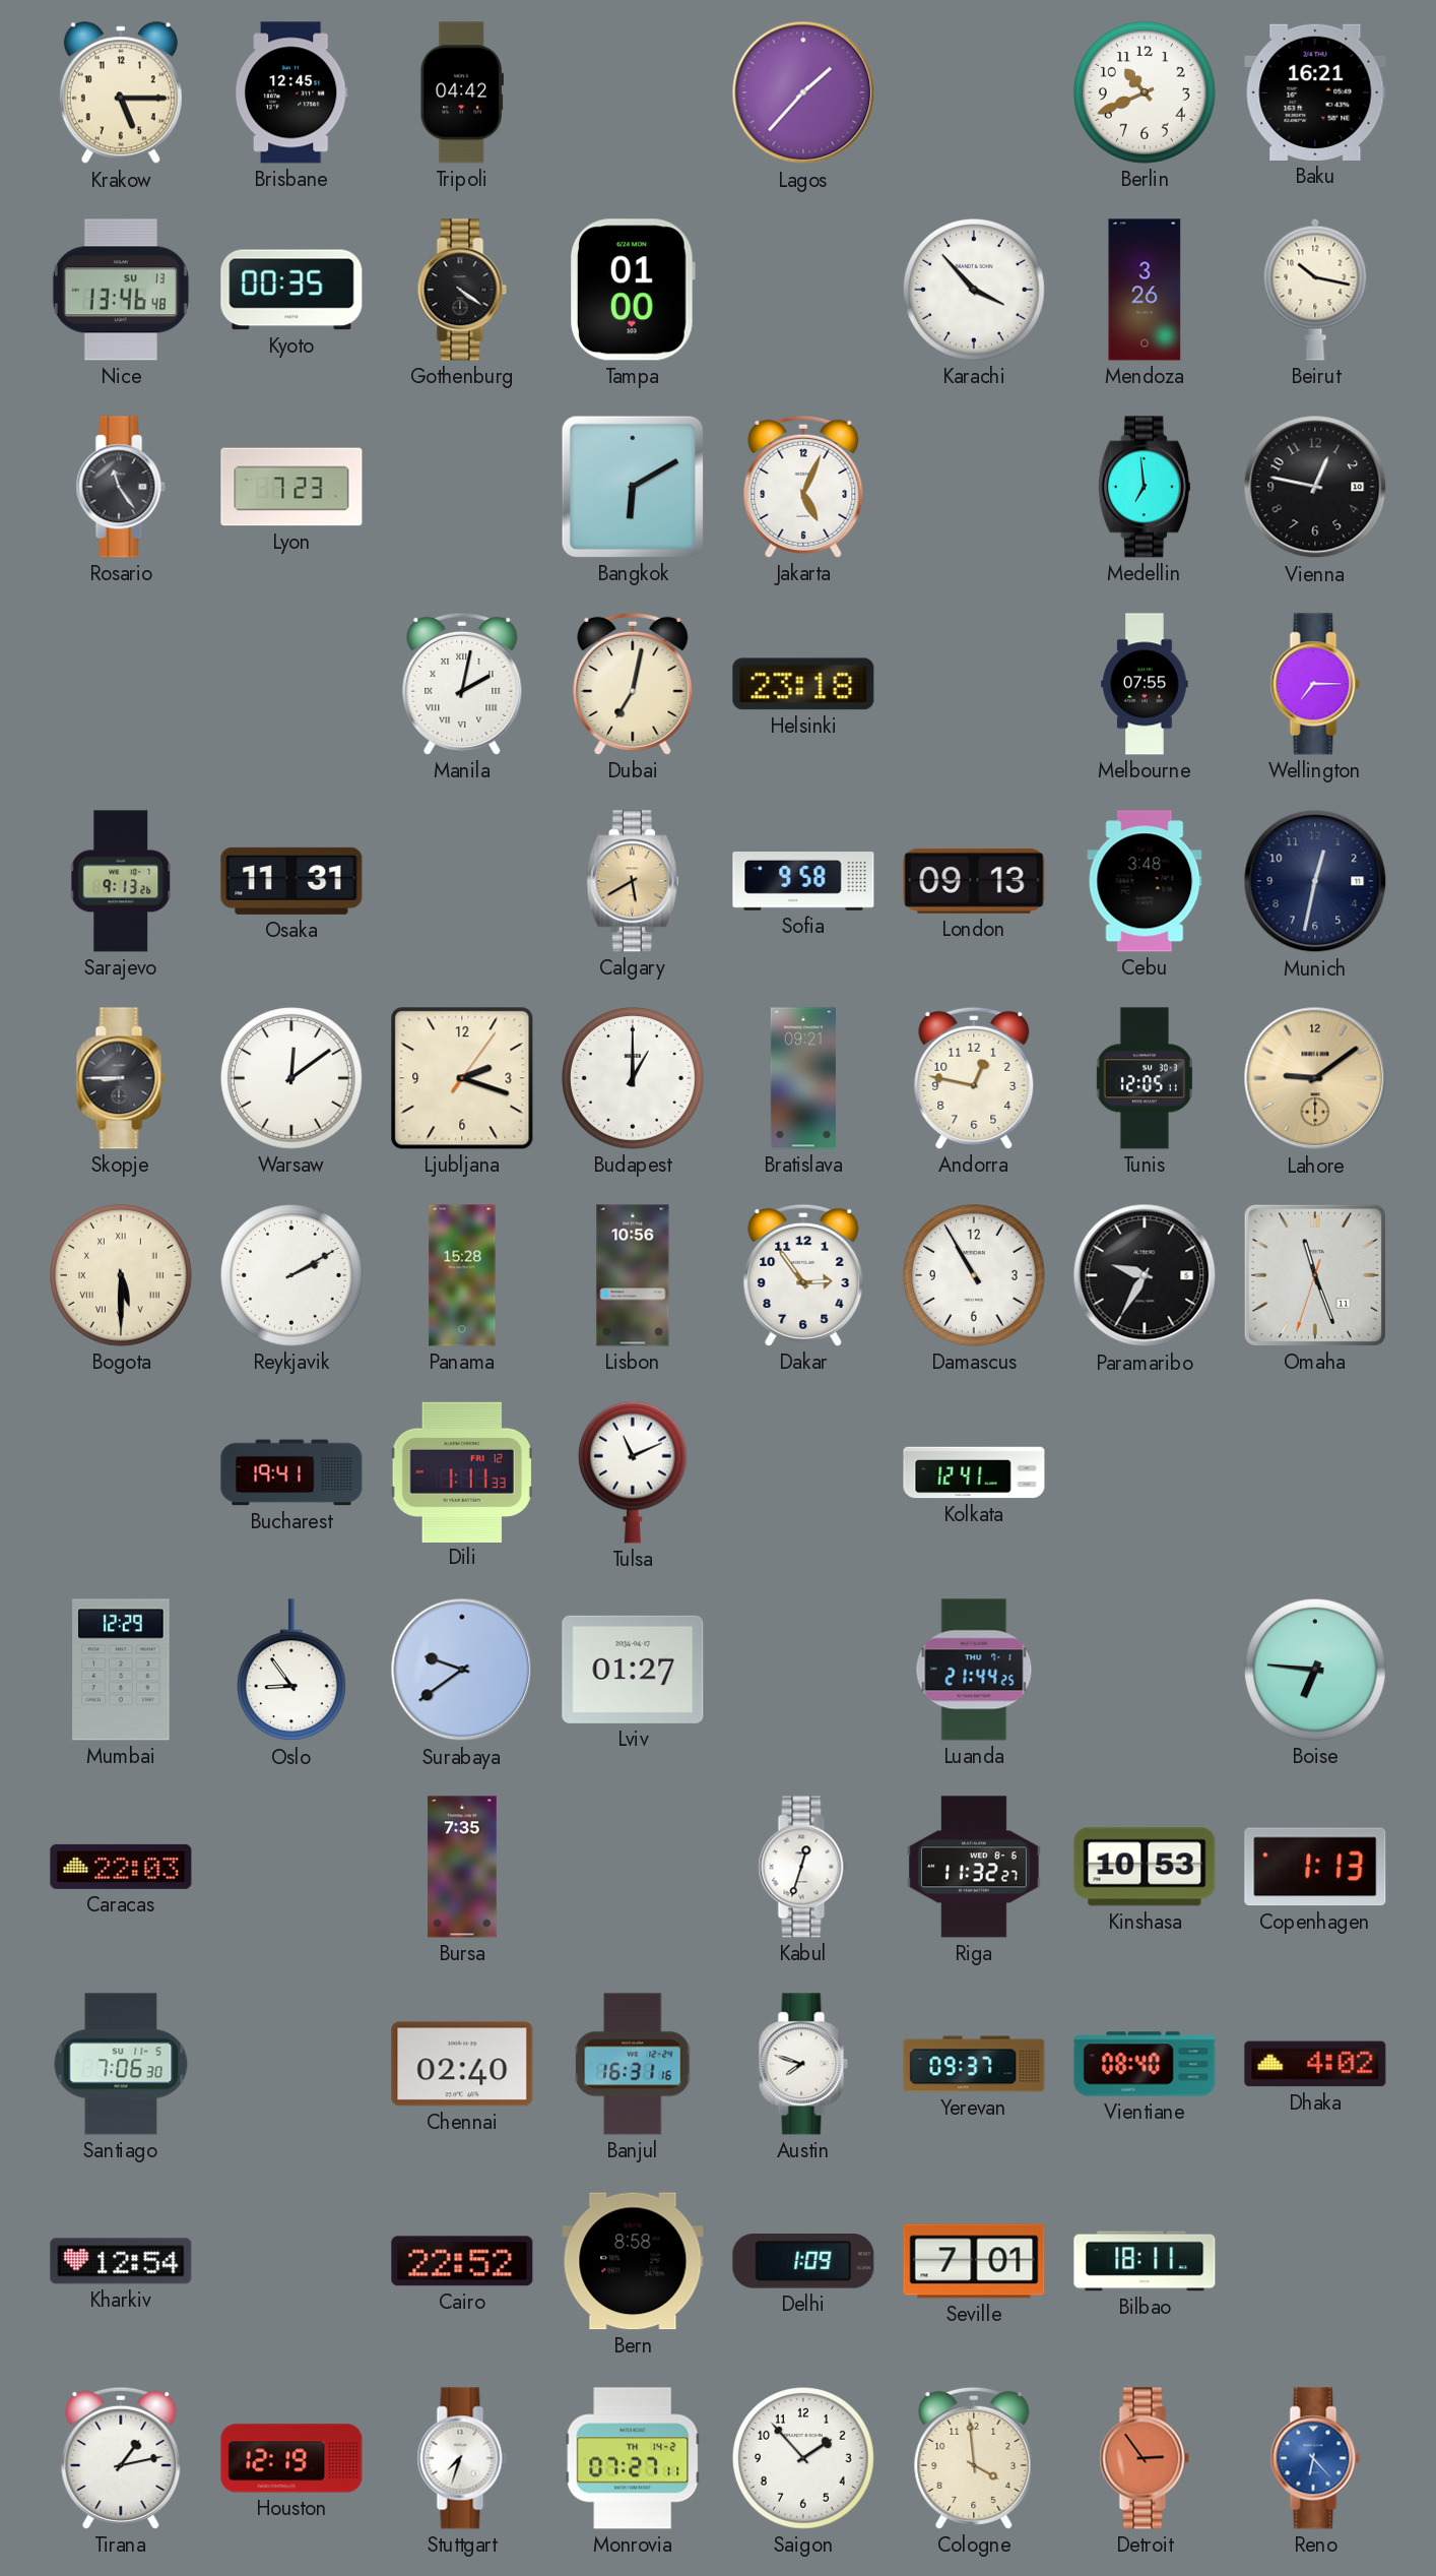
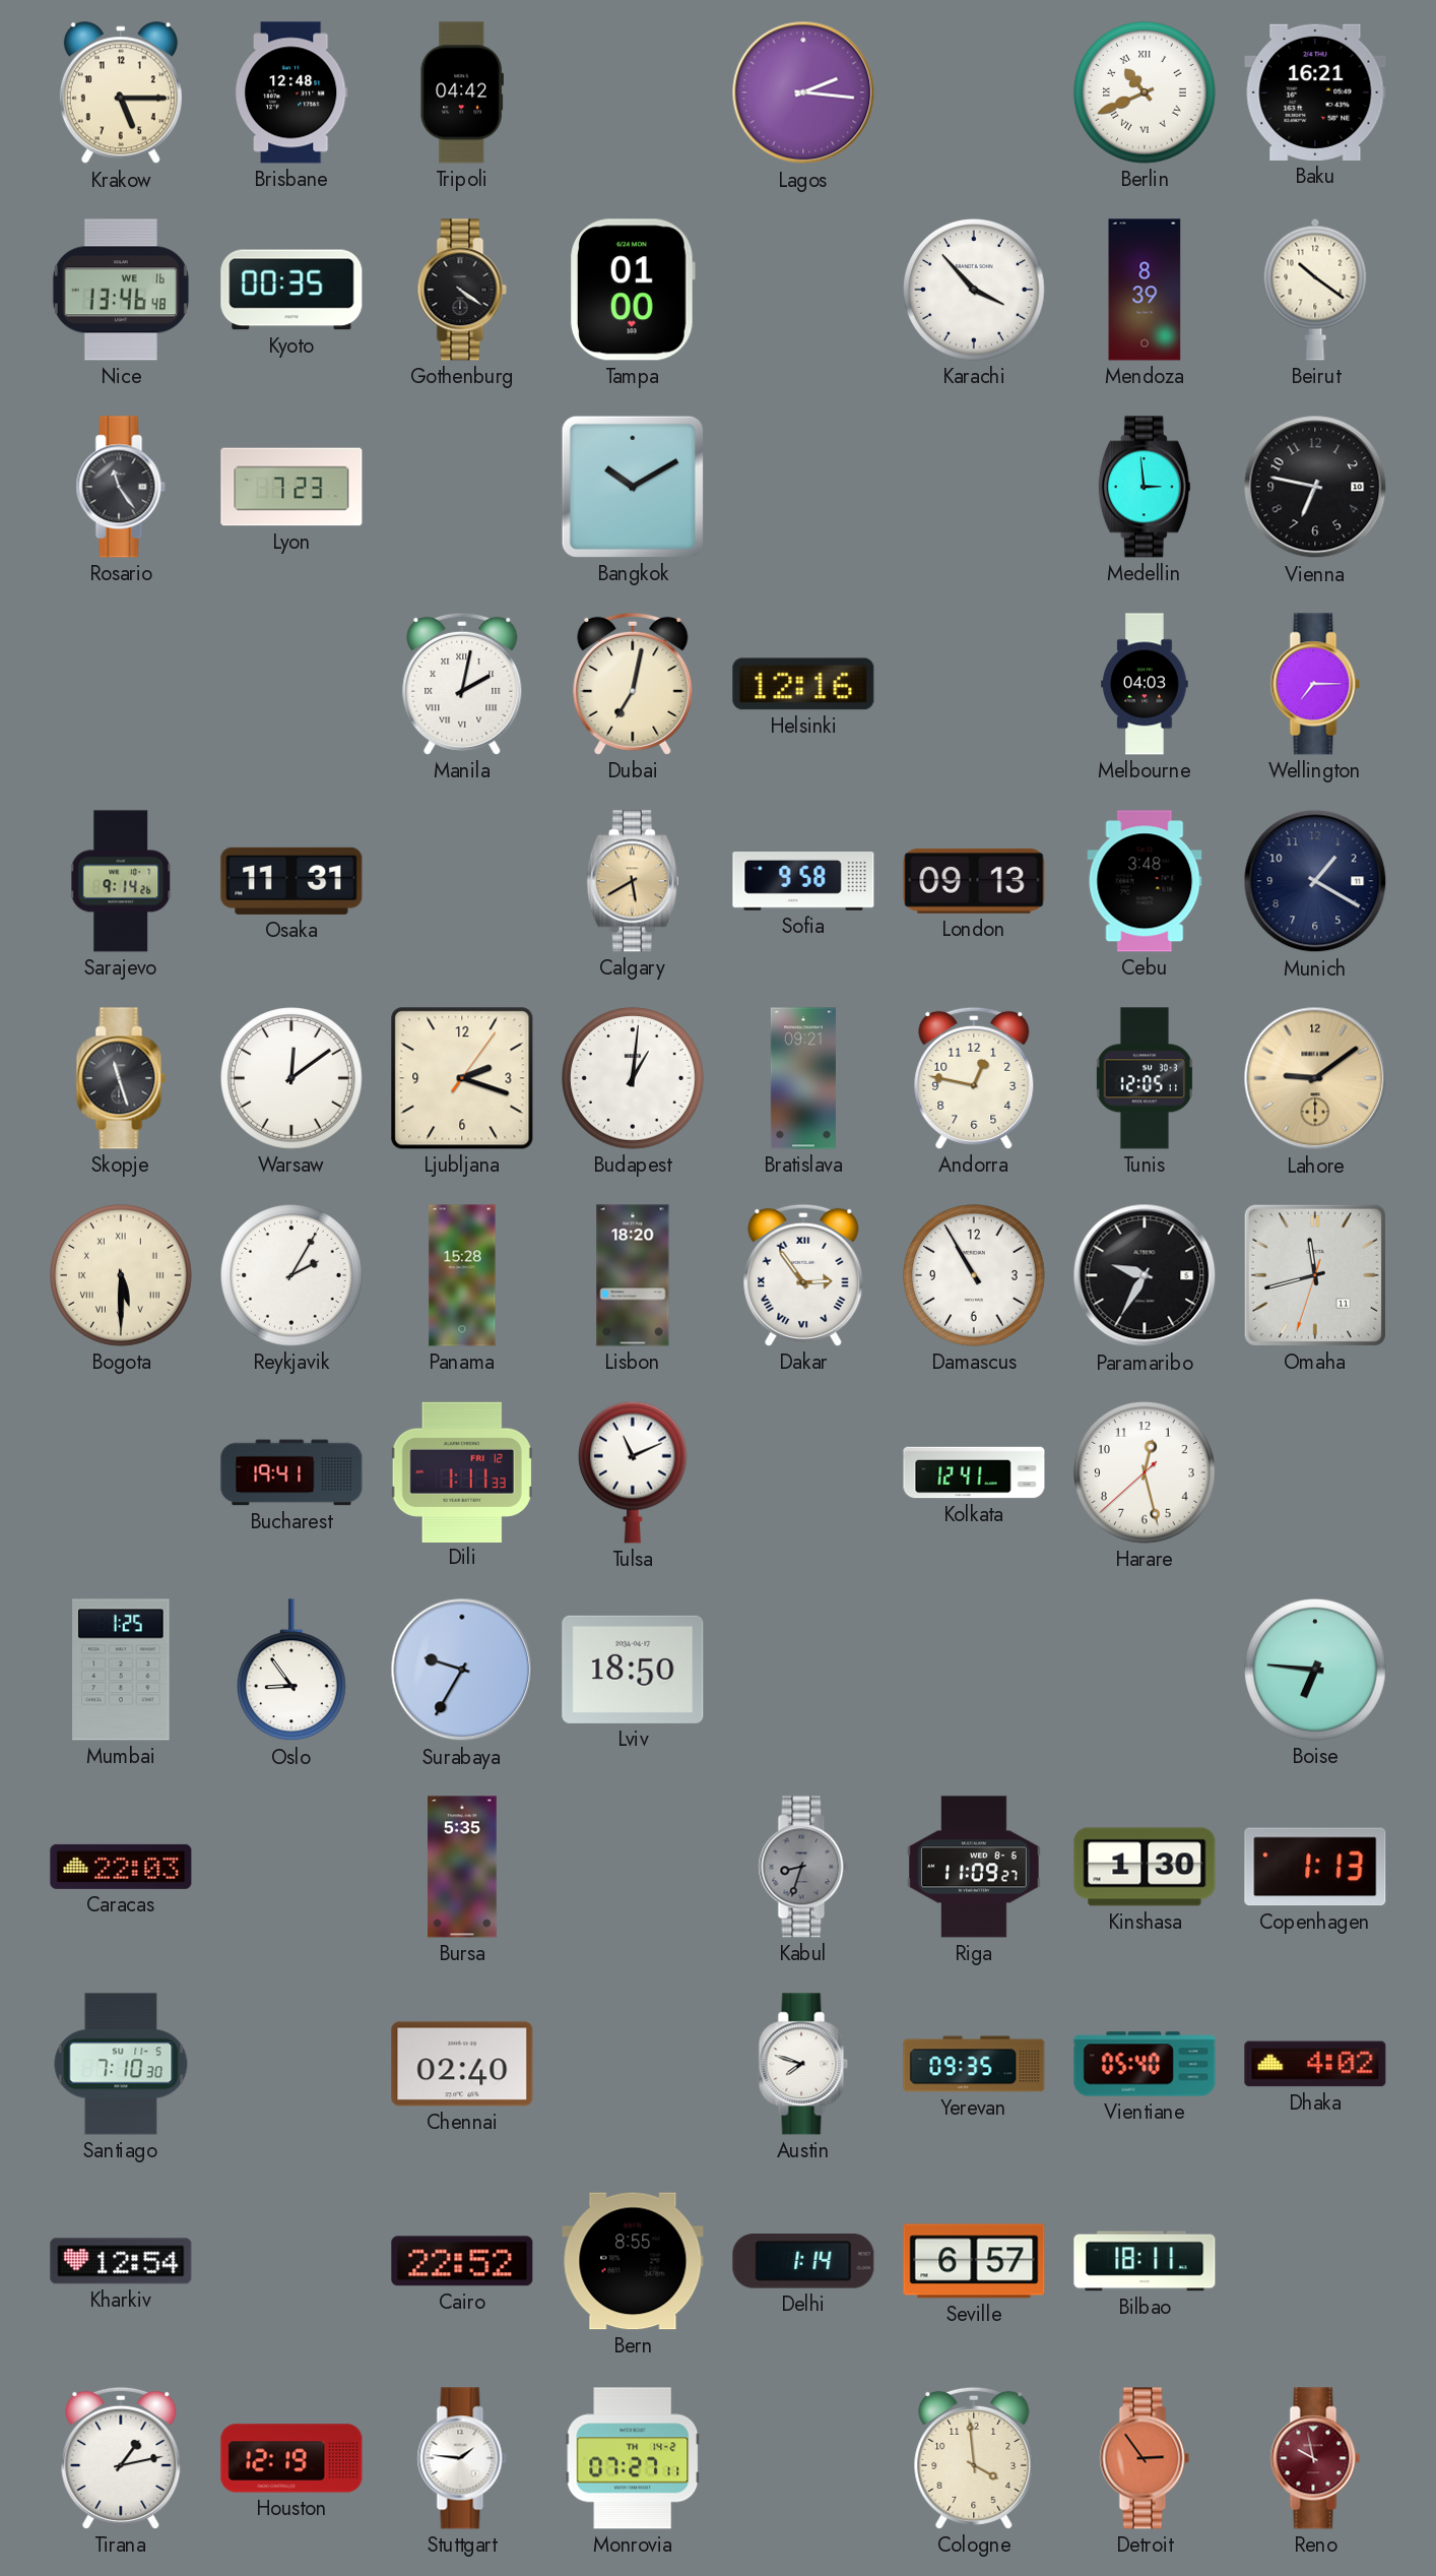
Brisbane: 12:45 -> 12:48
Lagos: 1:37 -> 2:16
Berlin numerals: Arabic -> Roman
Nice date: SU 13 -> WE 16
Mendoza: 3:26 -> 8:39
Beirut: 10:17 -> 10:21
Bangkok: 6:10 -> 10:10
Jakarta: 5:04 -> none
Medellin: 6:59 -> 2:59
Vienna: 12:47 -> 6:47
Helsinki: 23:18 -> 12:16
Melbourne: 07:55 -> 04:03
Sarajevo: 9:13 -> 9:14
Munich: 12:32 -> 1:20
Skopje: 8:45 -> 11:27
Budapest: 1:00 -> 1:01
Reykjavik: 2:10 -> 2:05
Lisbon: 10:56 -> 18:20
Dakar numerals: Arabic -> Roman
Omaha: 11:26 -> 11:42
Harare: none -> 12:27
Mumbai: 12:29 -> 1:25
Surabaya: 9:39 -> 9:35
Lviv: 01:27 -> 18:50
Luanda: 21:44 -> none
Bursa: 7:35 -> 5:35
Kabul: 12:33 -> 8:33
Kabul dial: white -> grey
Riga: 11:32 -> 11:09
Kinshasa: 10:53 -> 1:30
Santiago: 7:06 -> 7:10
Banjul: 16:31 -> none
Yerevan: 09:37 -> 09:35
Vientiane: 08:40 -> 05:40
Bern: 8:58 -> 8:55
Delhi: 1:09 -> 1:14
Seville: 7:01 -> 6:57
Stuttgart: 7:33 -> 1:46
Saigon: 1:53 -> none
Reno: 6:23 -> 9:58
Reno dial: blue -> burgundy
